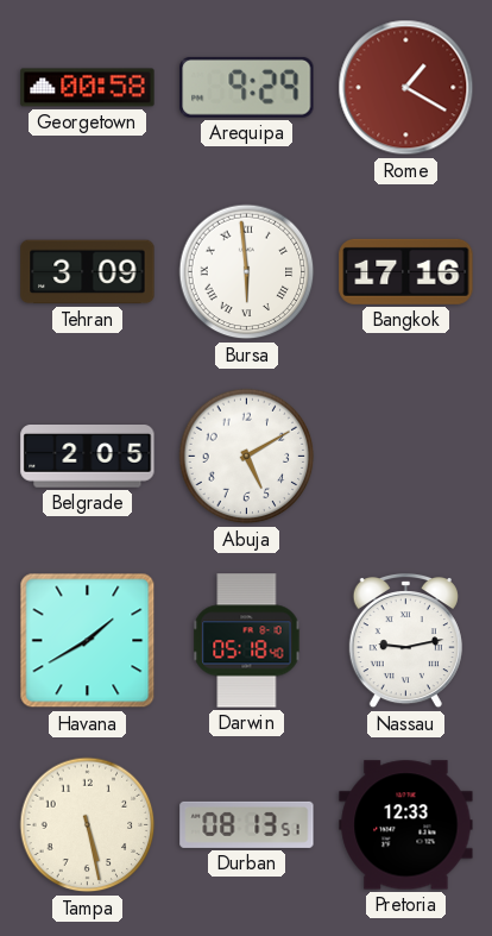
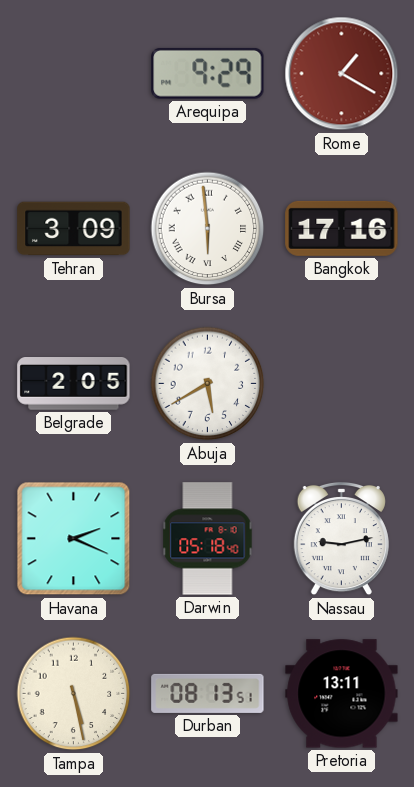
Georgetown: 00:58 -> none
Abuja: 5:10 -> 5:40
Havana: 1:40 -> 2:19
Pretoria: 12:33 -> 13:11
